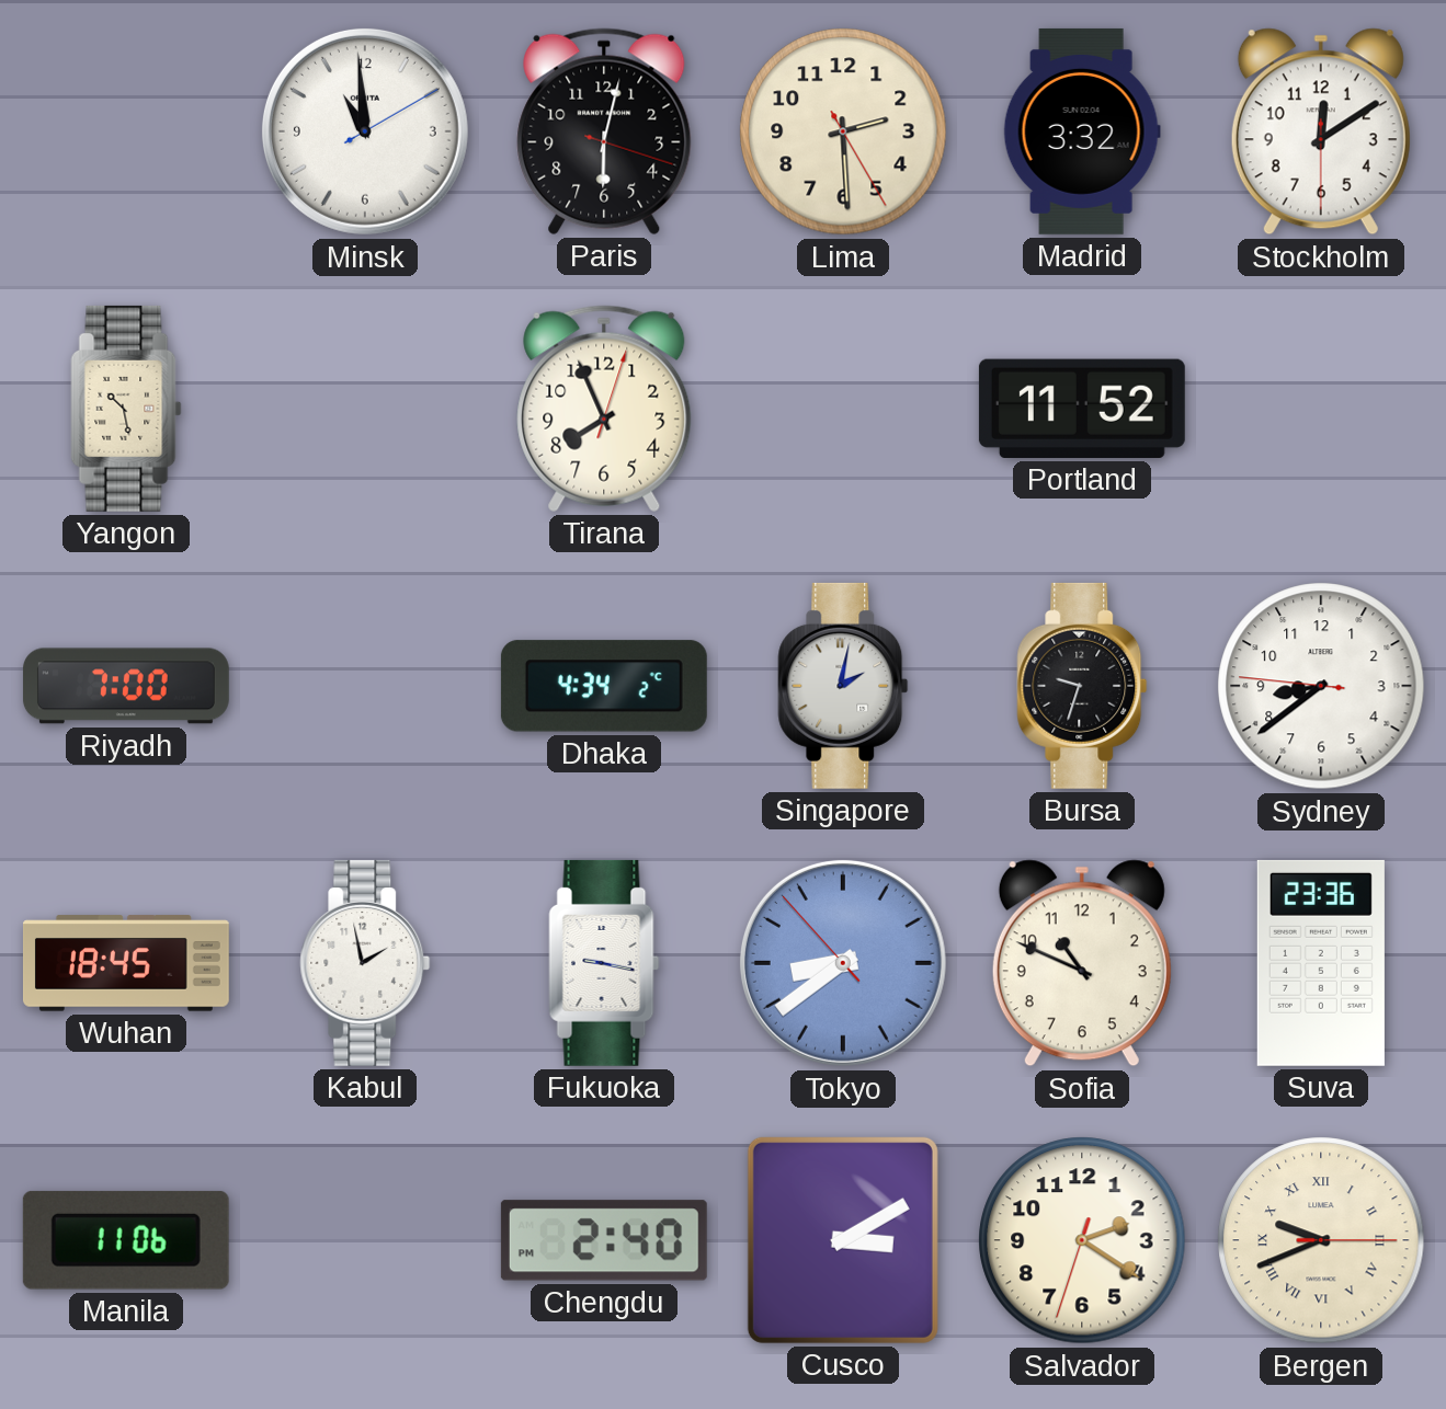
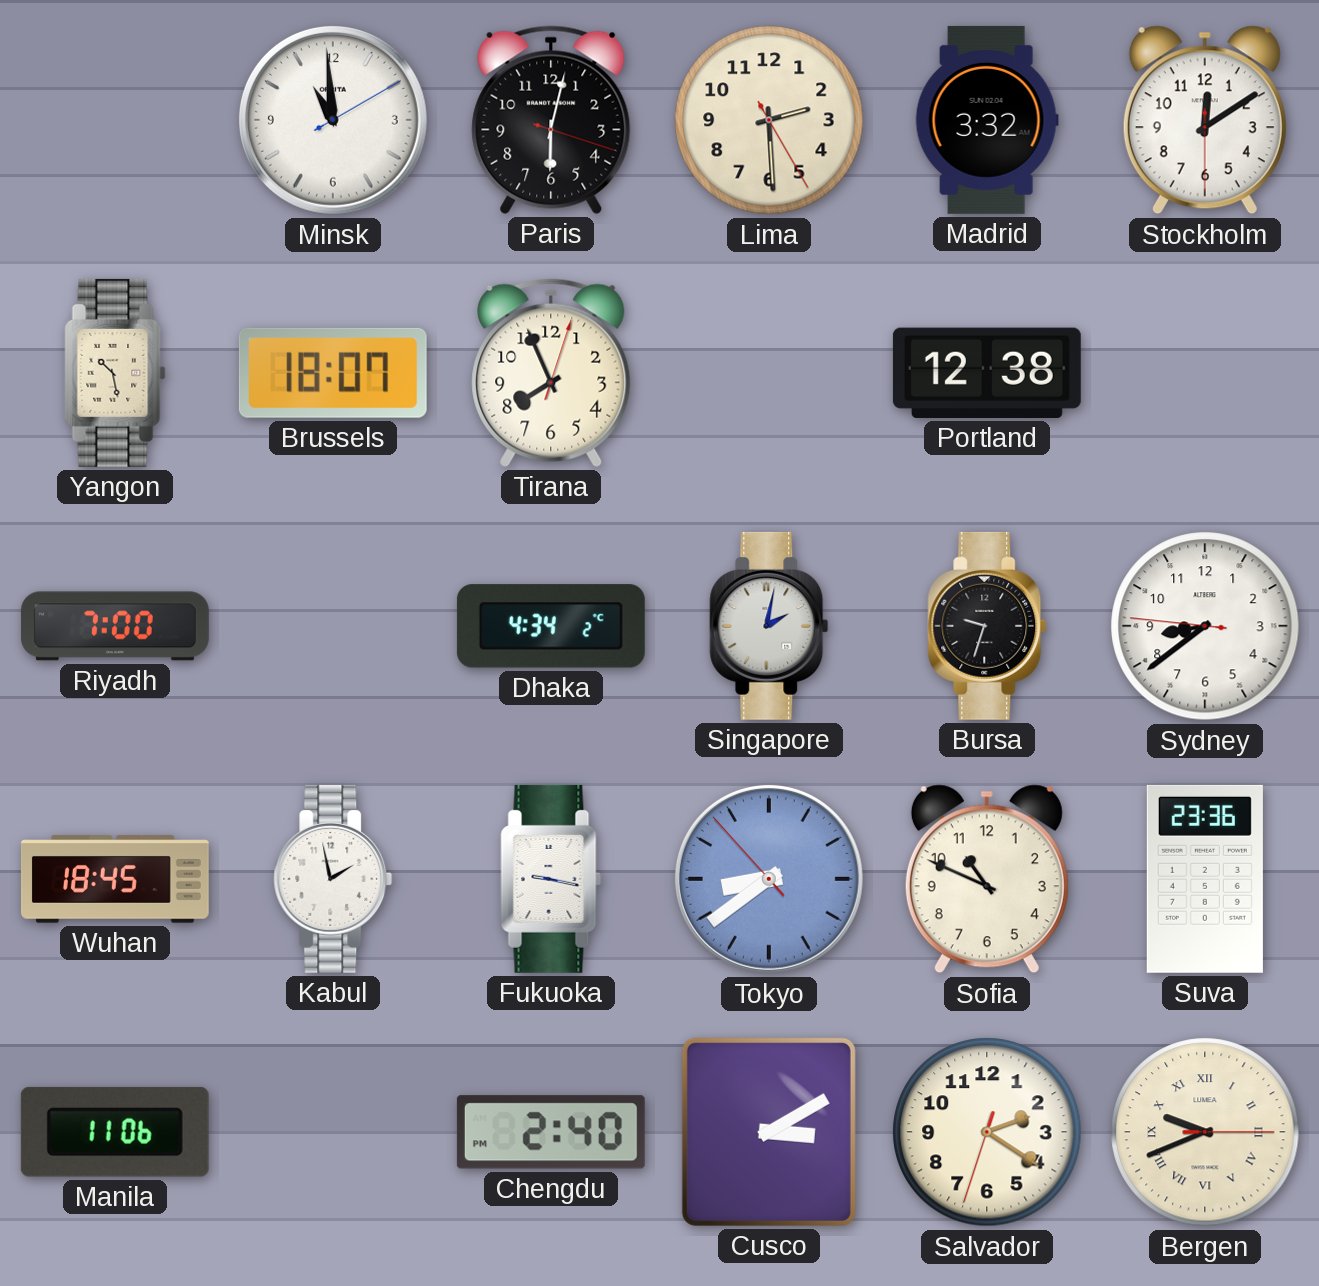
Brussels: none -> 18:07
Portland: 11:52 -> 12:38
